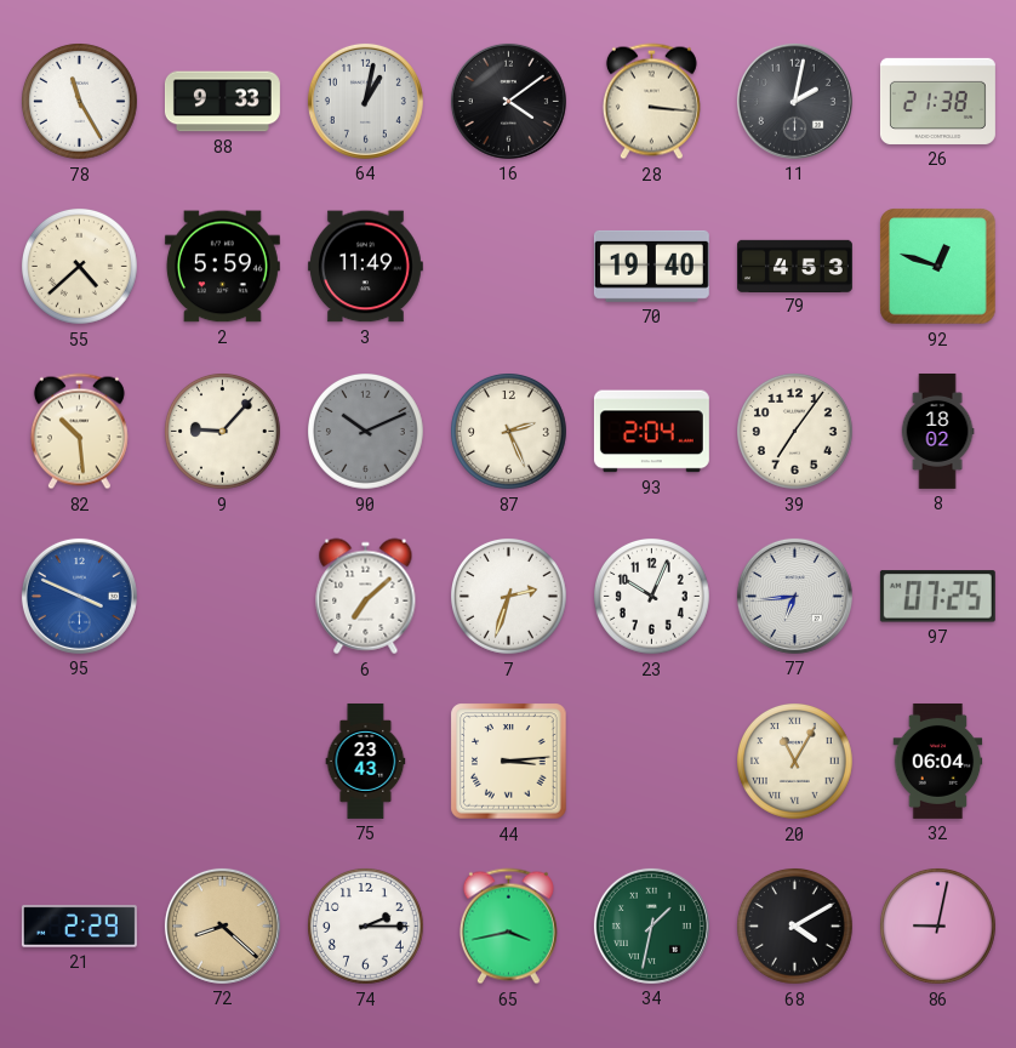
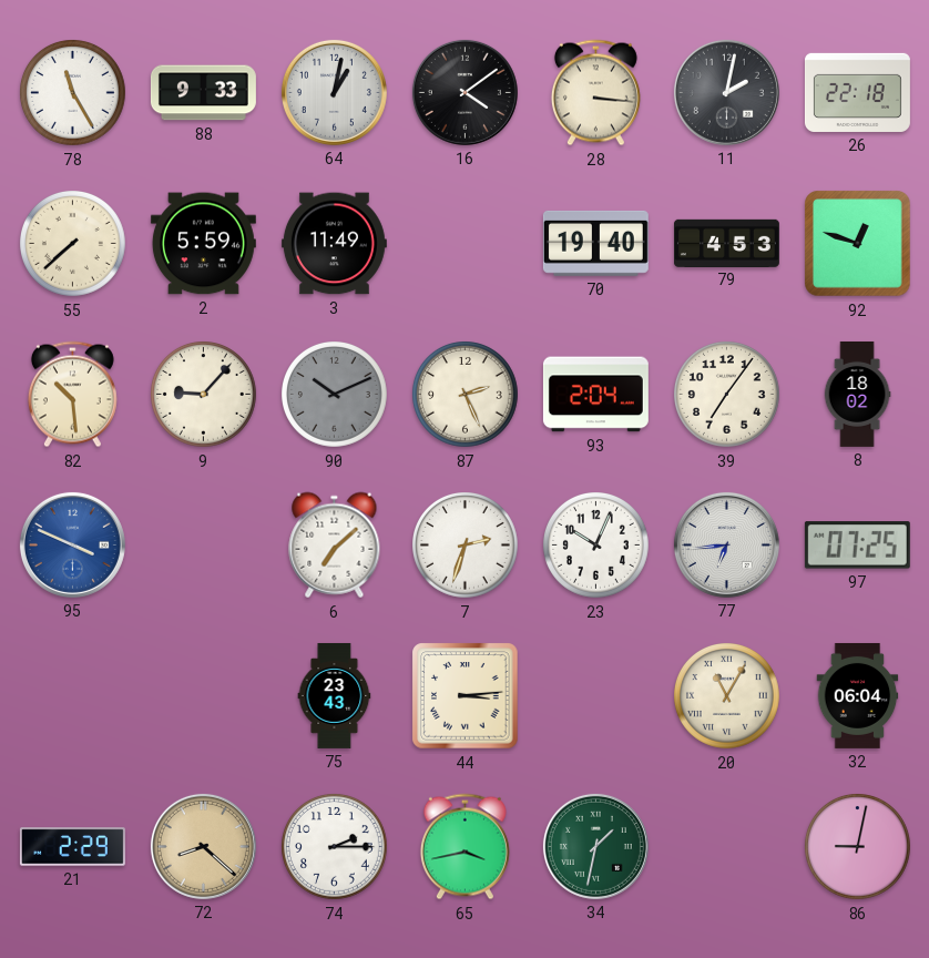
26: 21:38 -> 22:18
55: 4:38 -> 7:38
68: 4:10 -> none
